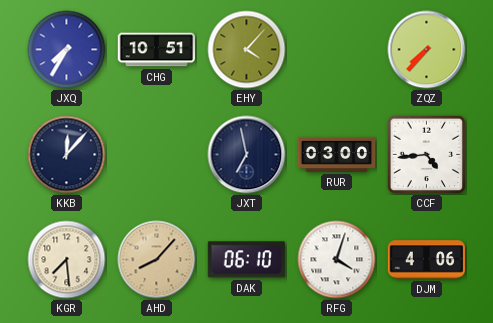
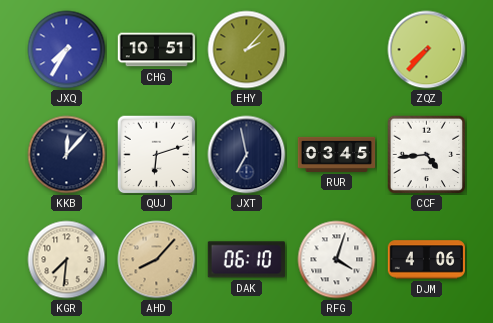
EHY: 4:07 -> 2:07
QUJ: none -> 6:12
RUR: 03:00 -> 03:45
KGR: 7:29 -> 7:31
